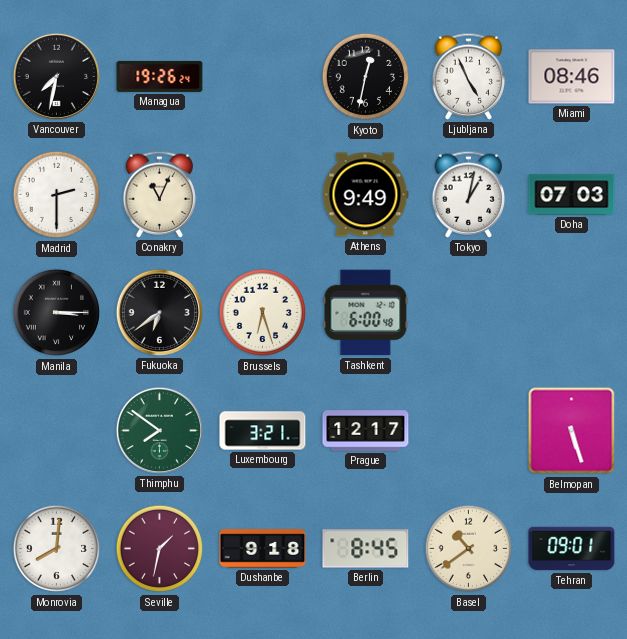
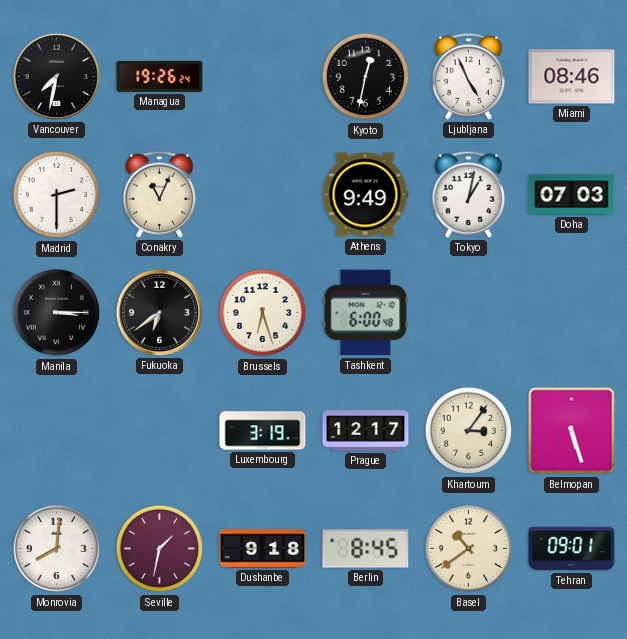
Thimphu: 7:51 -> none
Luxembourg: 3:21 -> 3:19
Khartoum: none -> 3:06
